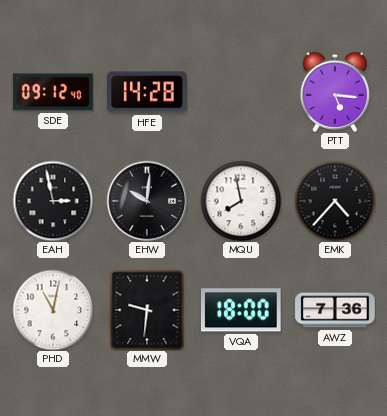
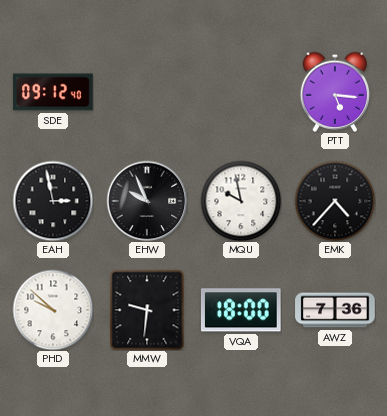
HFE: 14:28 -> none
EHW: 10:01 -> 9:56
MQU: 7:58 -> 9:58
PHD: 11:02 -> 9:52
